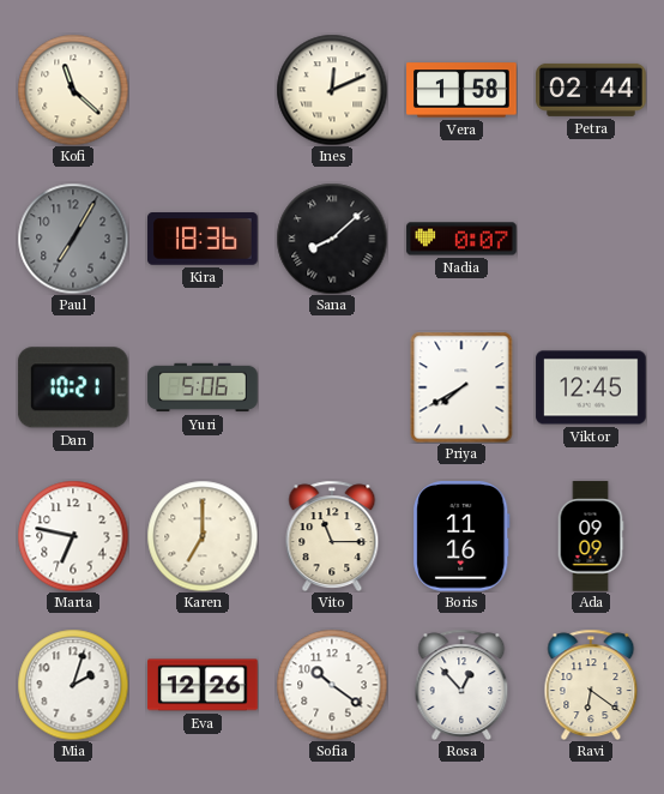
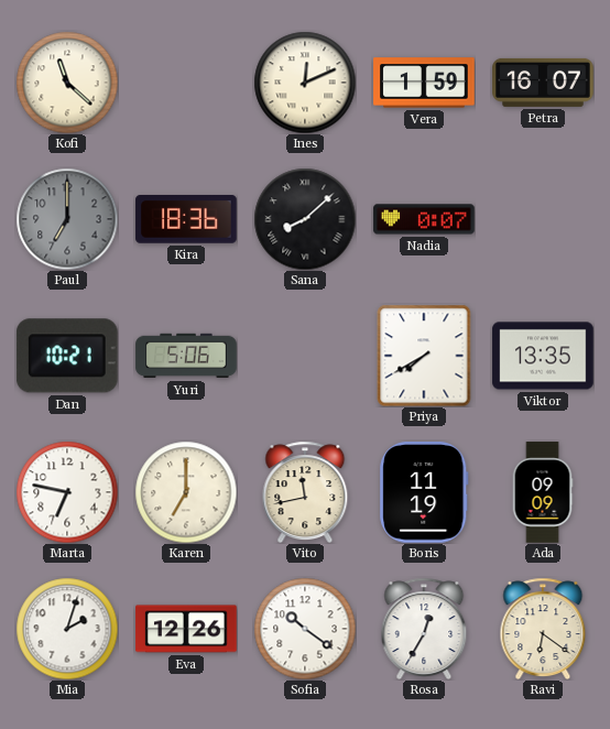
Vera: 1:58 -> 1:59
Petra: 02:44 -> 16:07
Paul: 7:05 -> 7:00
Viktor: 12:45 -> 13:35
Vito: 11:15 -> 11:43
Boris: 11:16 -> 11:19
Rosa: 12:53 -> 12:35
